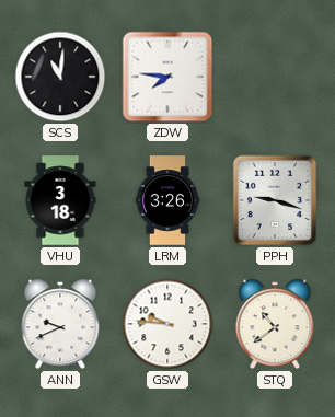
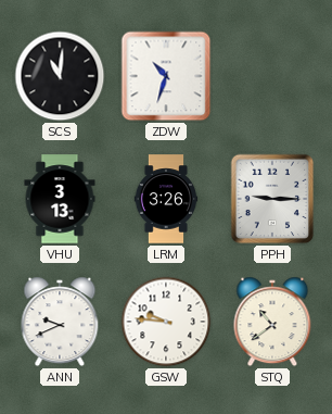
ZDW: 7:46 -> 10:33
VHU: 3:18 -> 3:13
PPH: 9:18 -> 9:15
